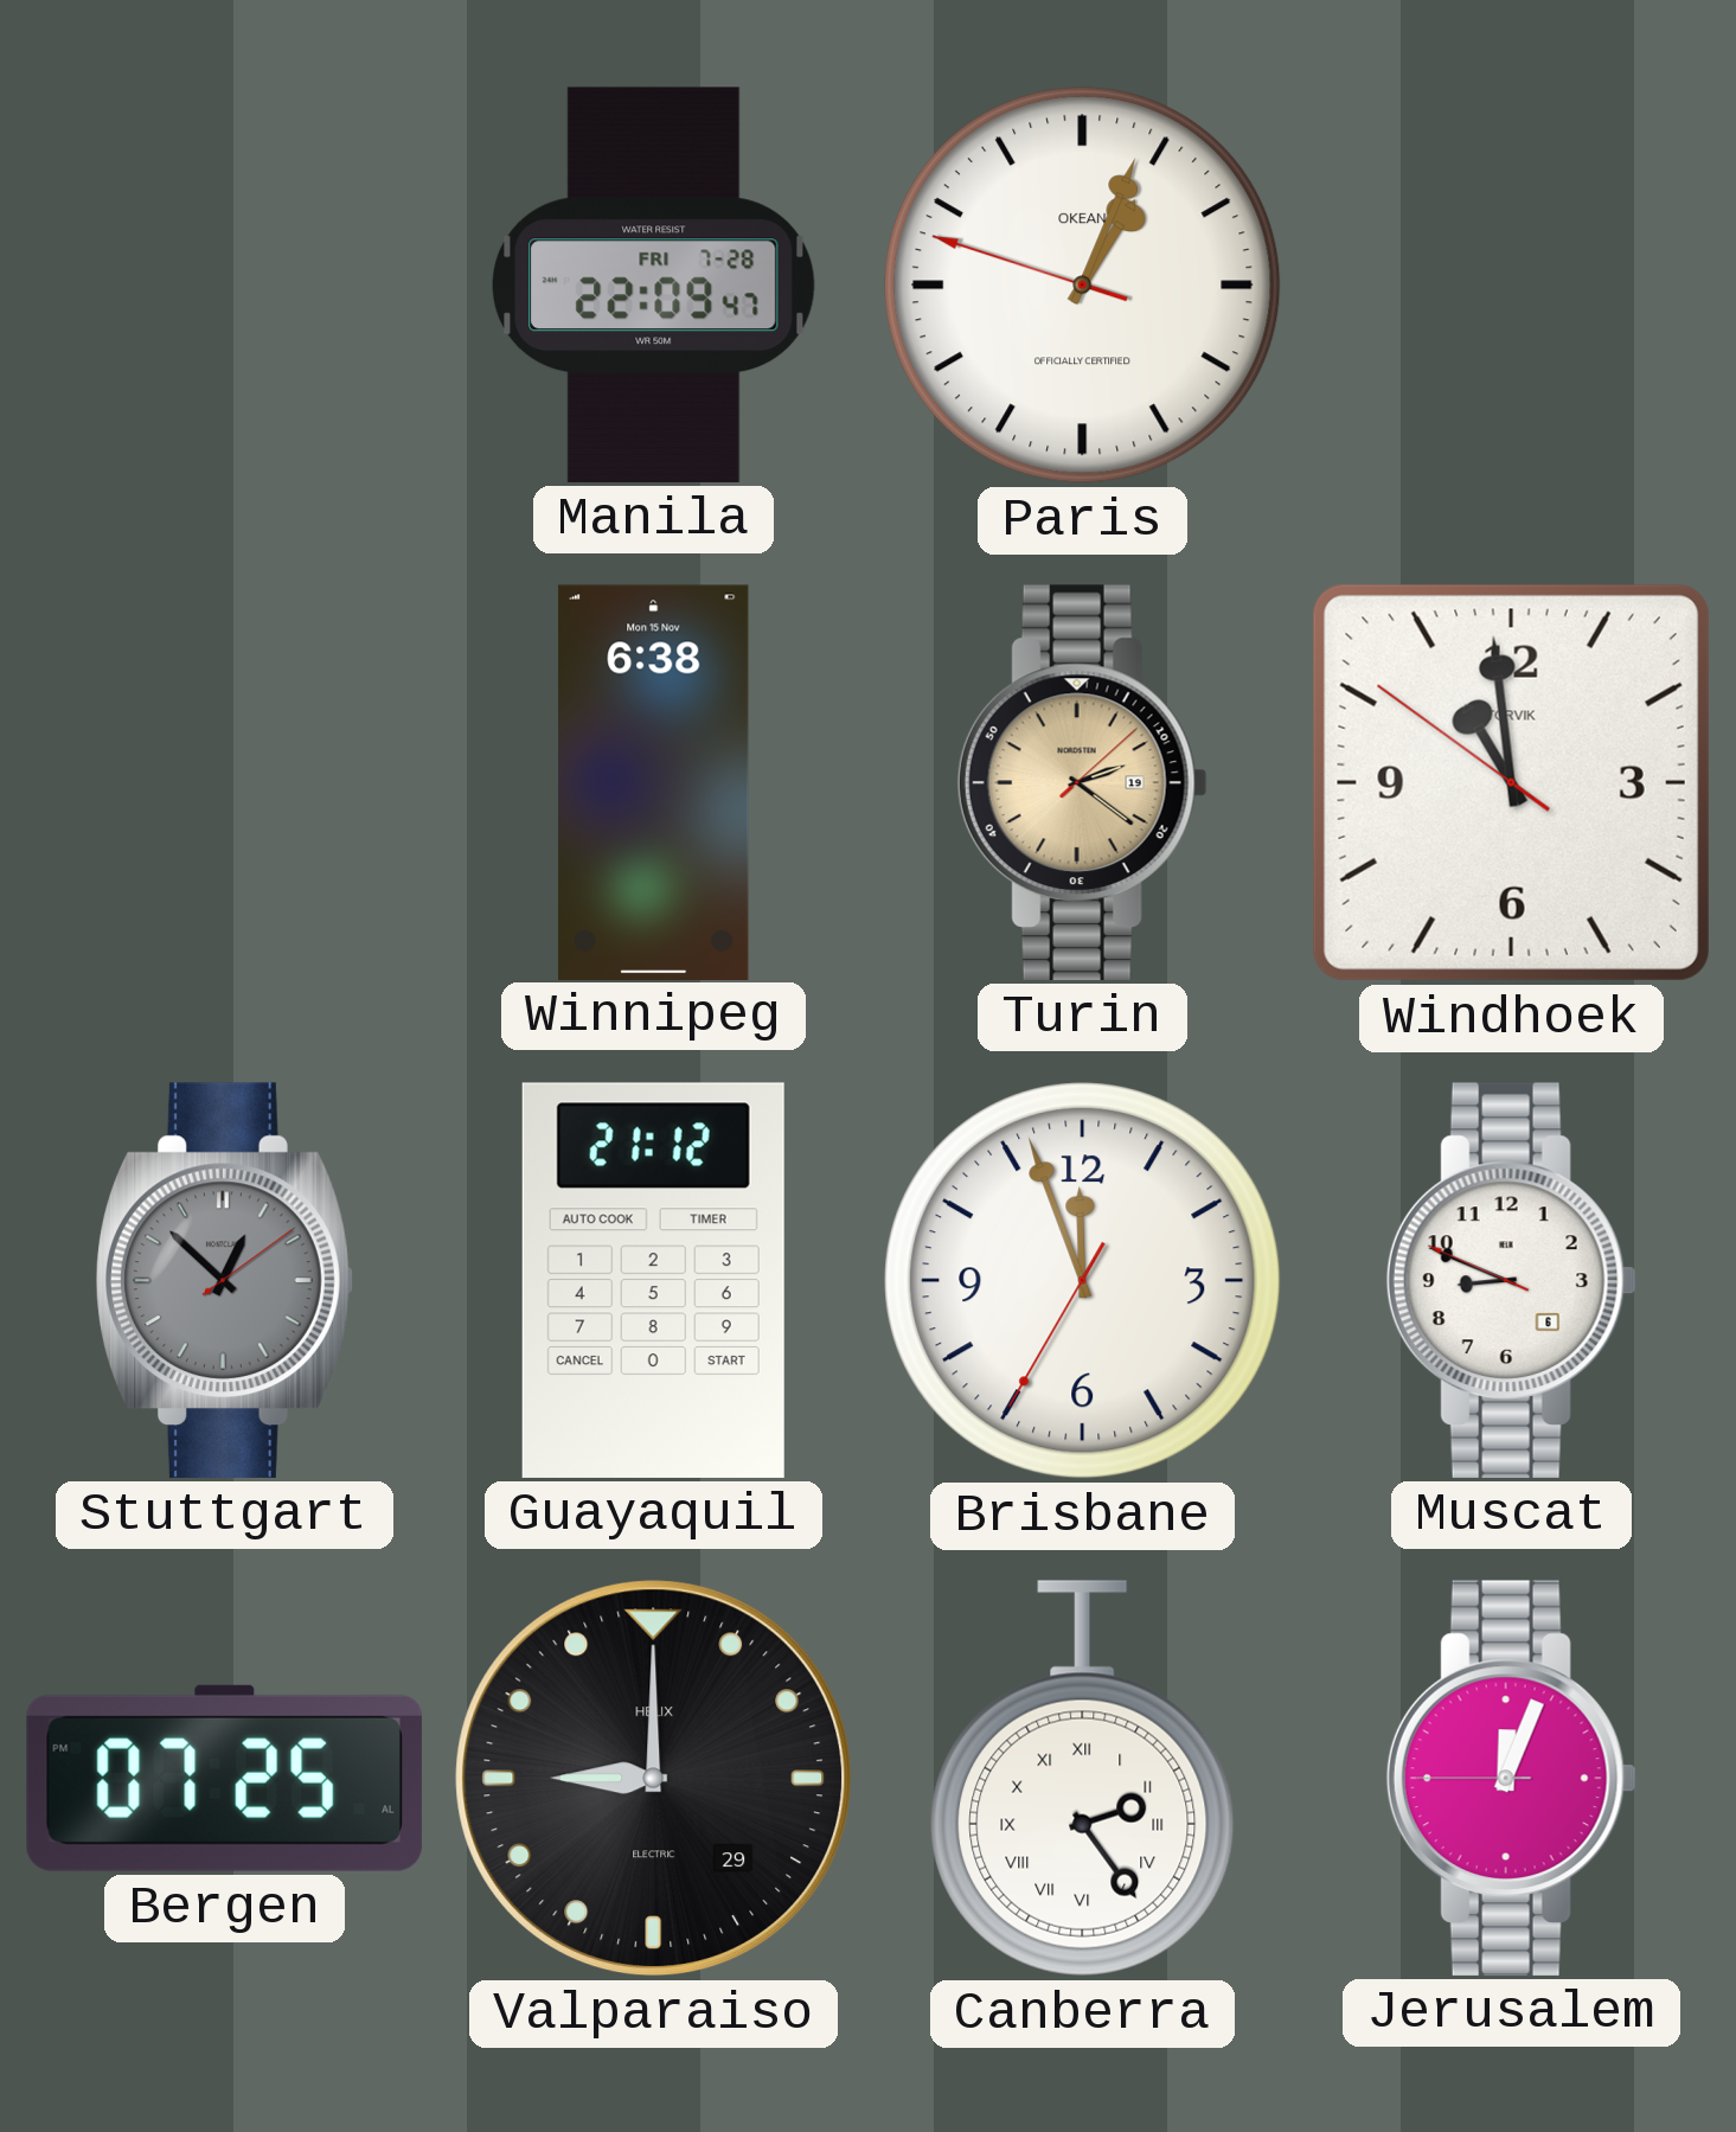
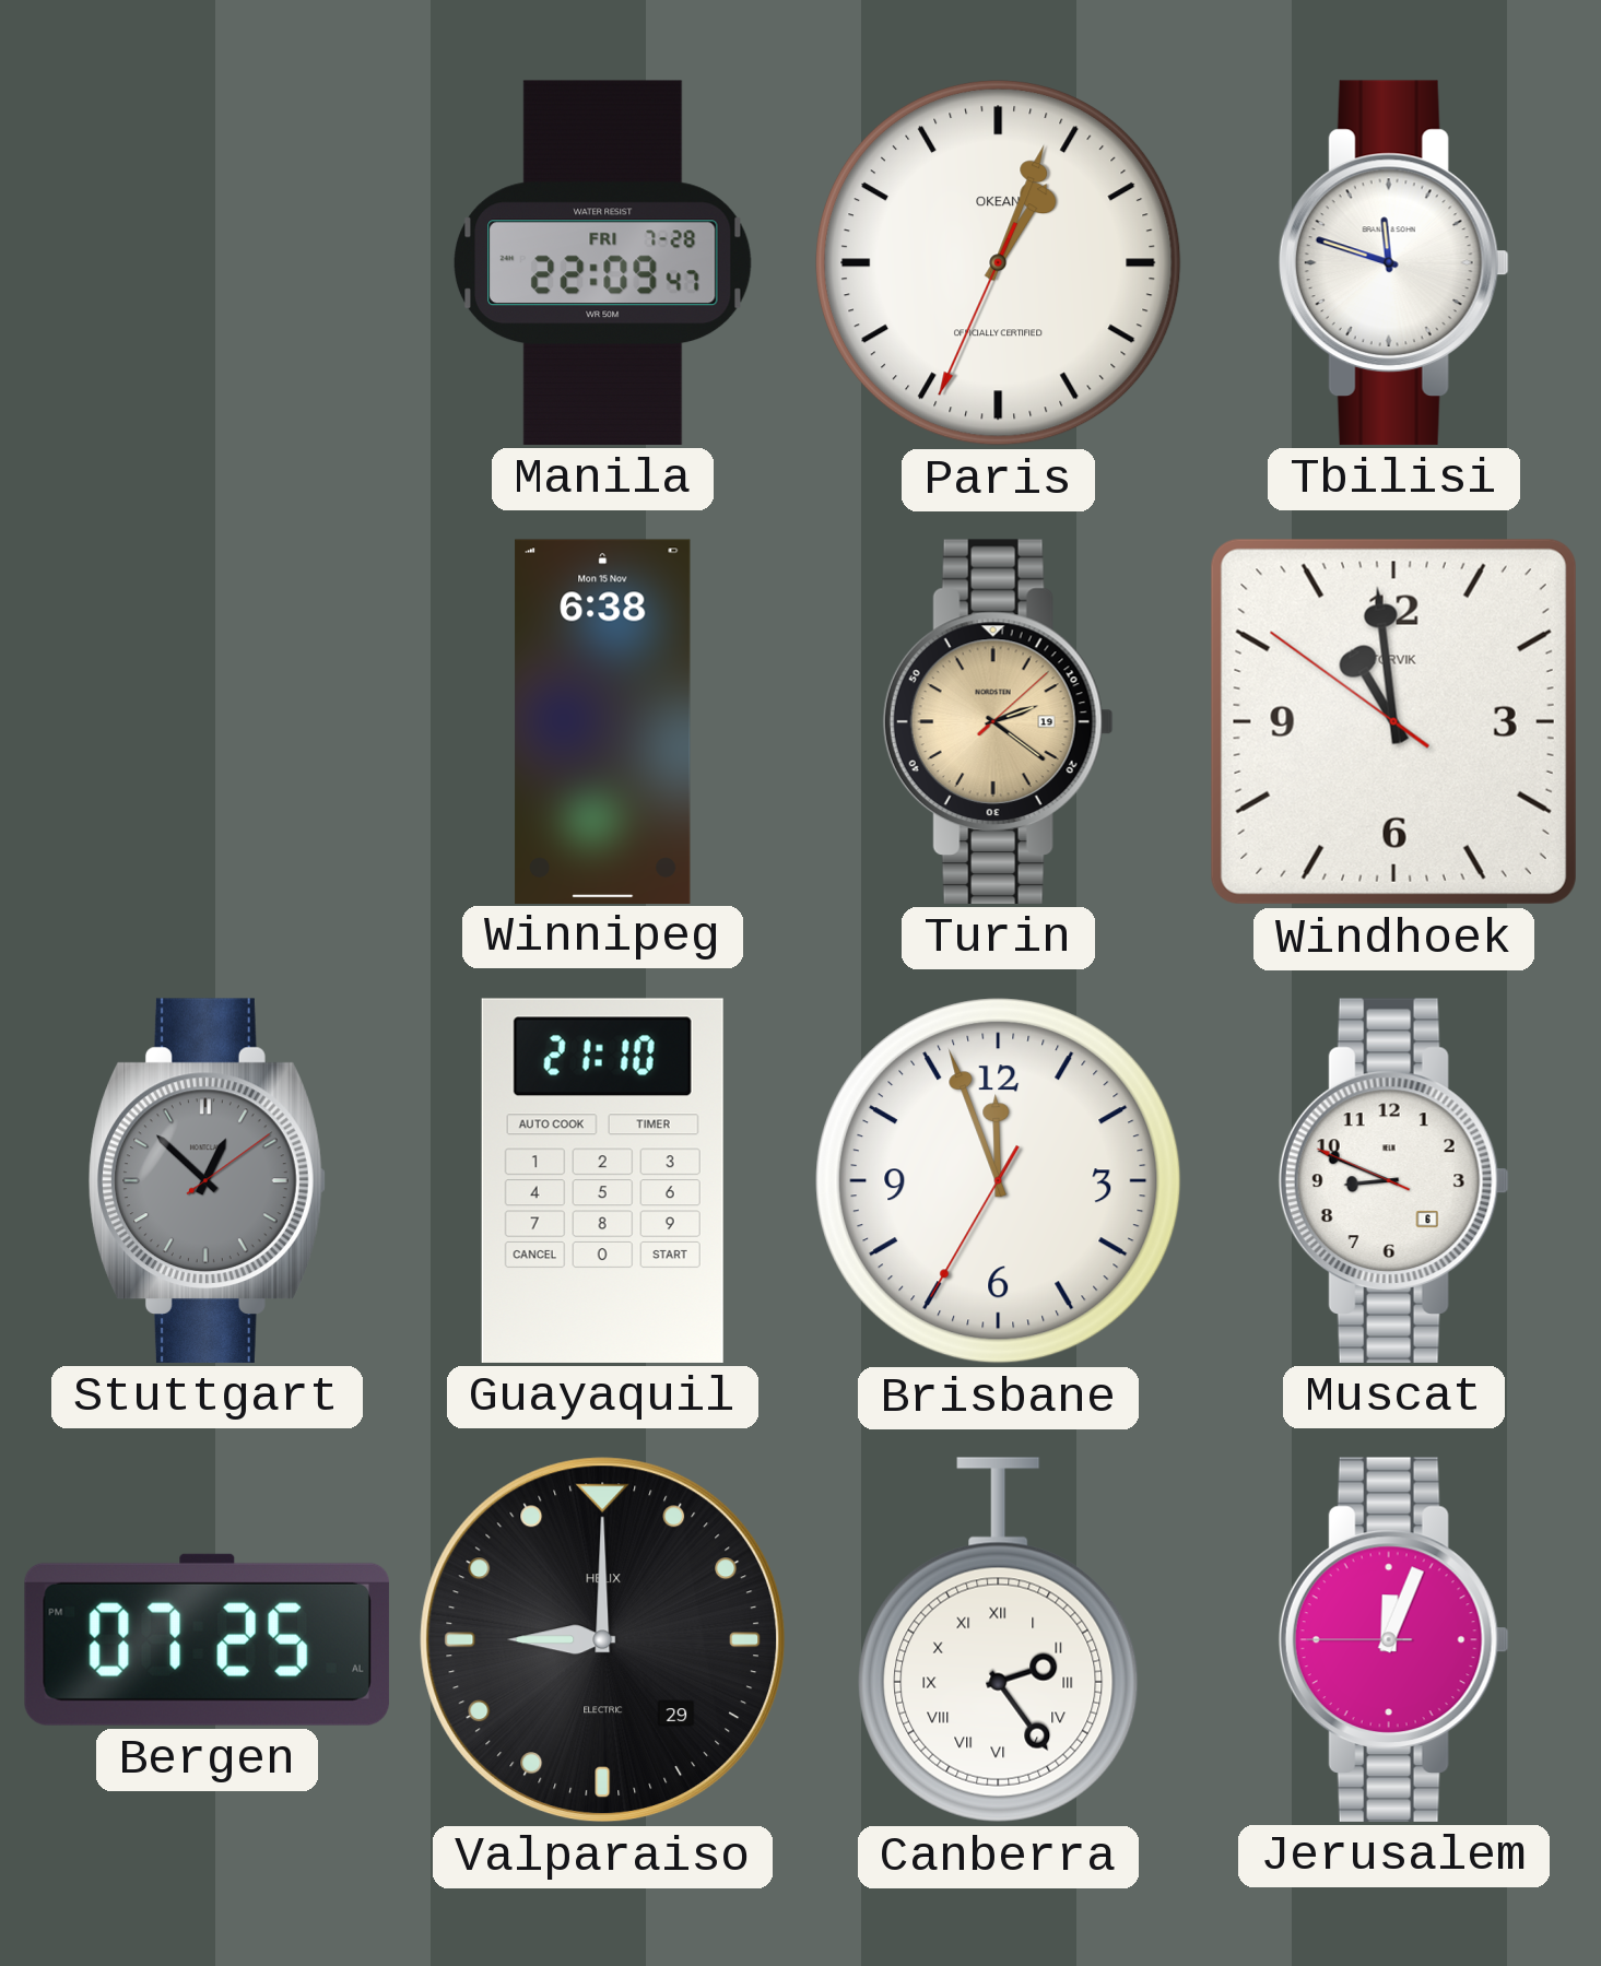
Paris: 1:03:48 -> 1:03:34
Tbilisi: none -> 11:48
Guayaquil: 21:12 -> 21:10
